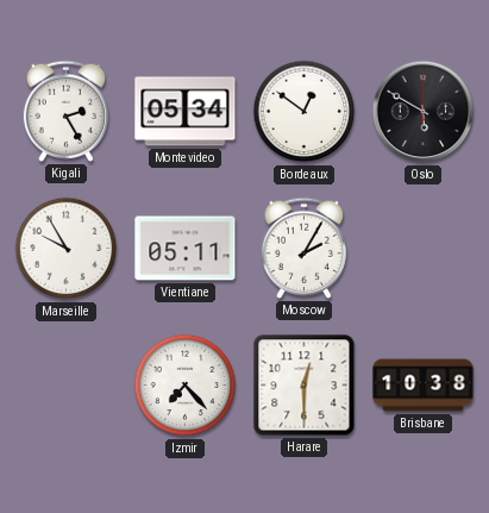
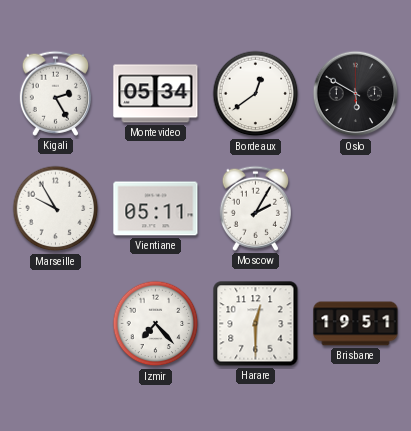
Bordeaux: 12:51 -> 12:39
Brisbane: 10:38 -> 19:51
